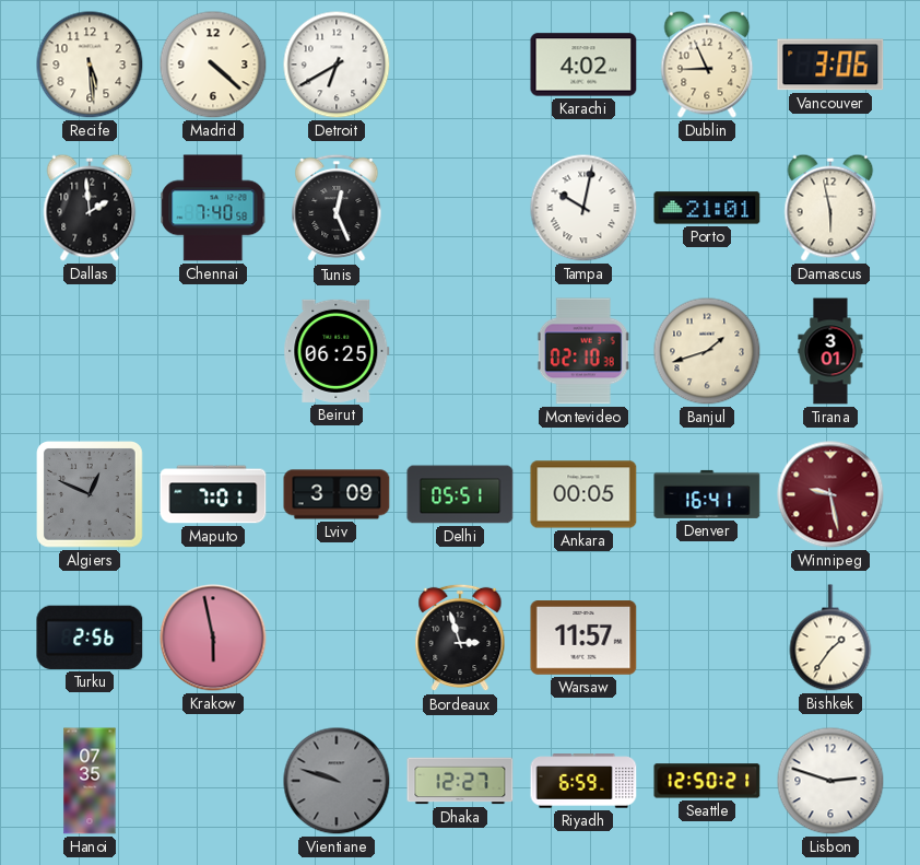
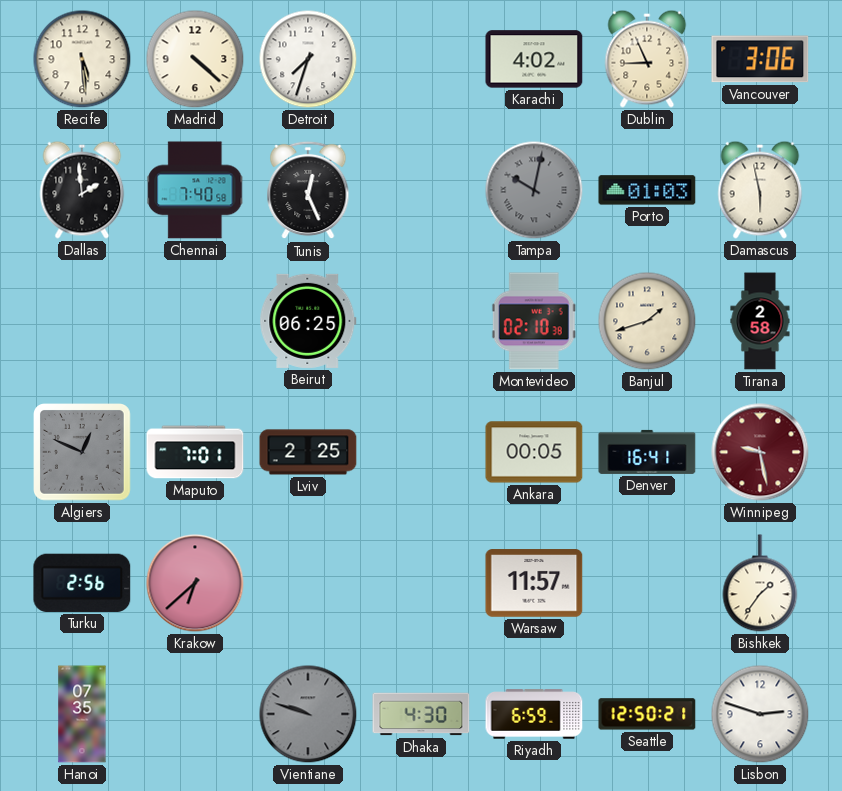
Detroit: 6:40 -> 7:33
Tampa dial: white -> grey
Porto: 21:01 -> 01:03
Tirana: 3:01 -> 2:58
Lviv: 3:09 -> 2:25
Delhi: 05:51 -> none
Krakow: 5:58 -> 6:38
Bordeaux: 2:57 -> none
Dhaka: 12:27 -> 4:30
